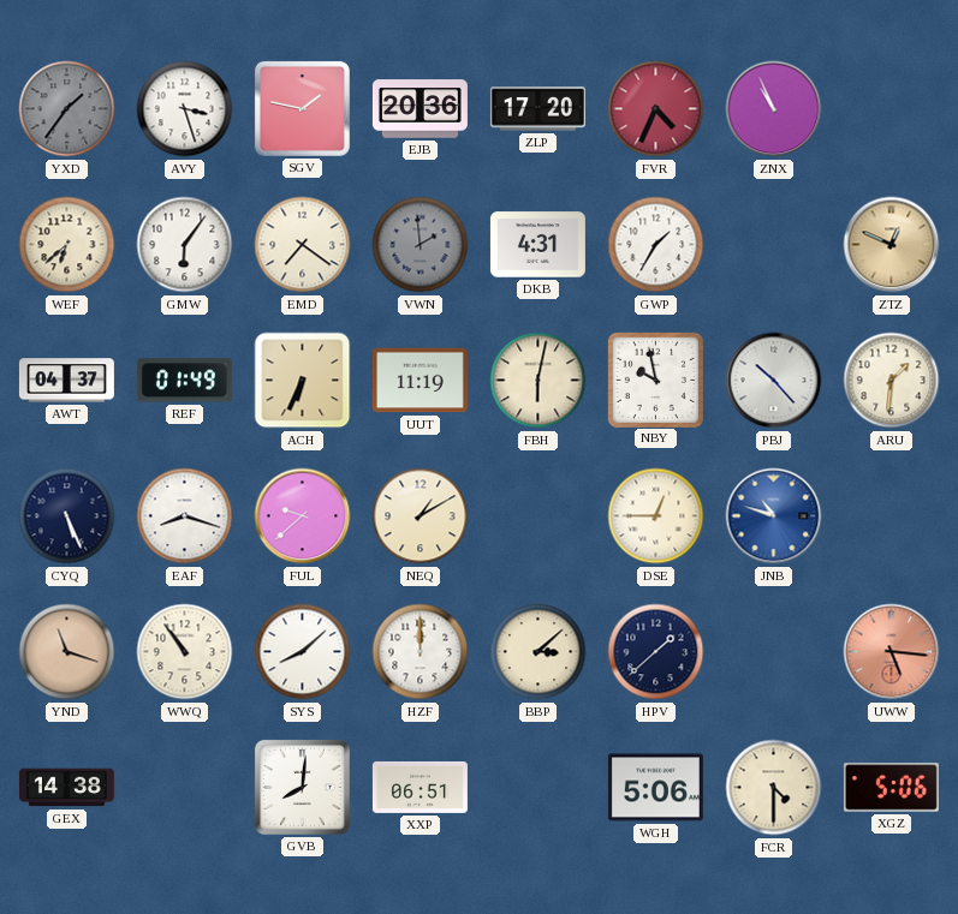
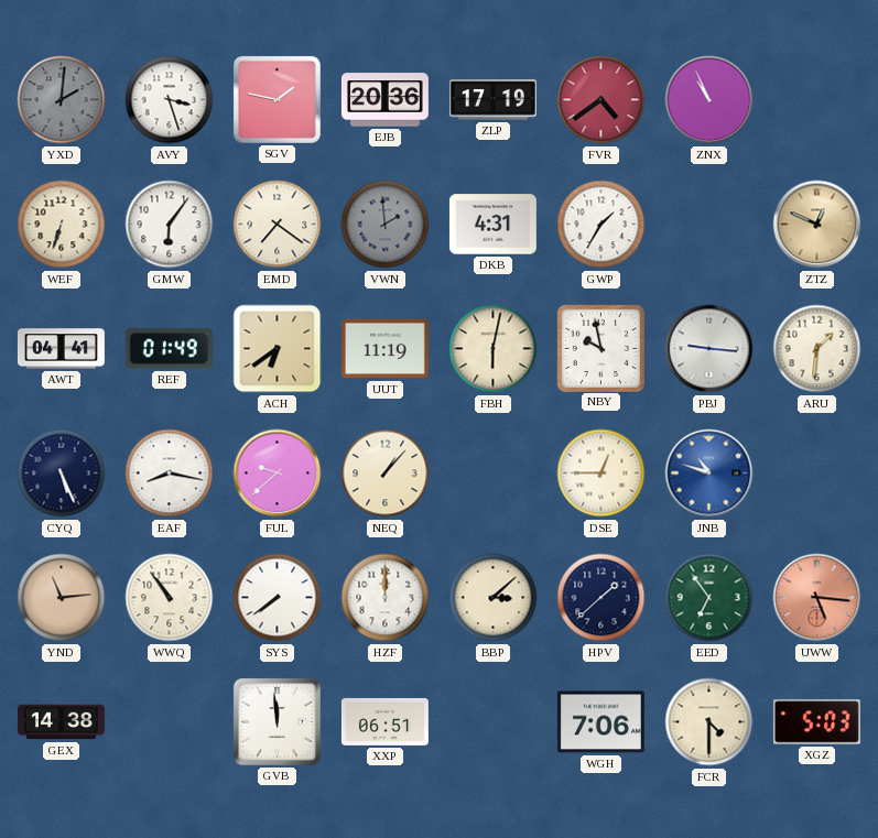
YXD: 1:36 -> 2:01
ZLP: 17:20 -> 17:19
FVR: 4:34 -> 4:39
WEF: 6:38 -> 6:33
AWT: 04:37 -> 04:41
ACH: 6:34 -> 6:39
PBJ: 10:23 -> 9:16
EAF: 8:18 -> 8:17
NEQ: 1:10 -> 1:07
YND: 11:18 -> 11:14
SYS: 8:08 -> 7:39
EED: none -> 6:54
GVB: 8:01 -> 11:59
WGH: 5:06 -> 7:06
XGZ: 5:06 -> 5:03
